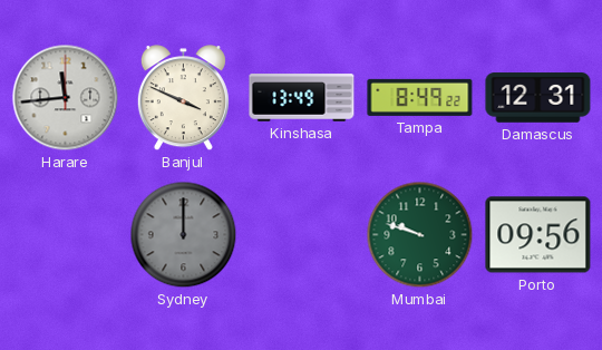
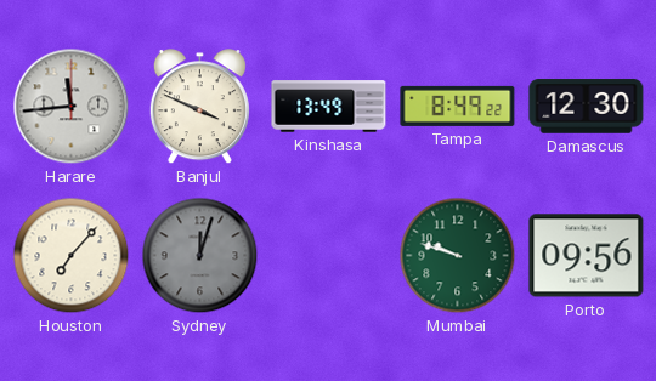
Damascus: 12:31 -> 12:30
Houston: none -> 7:07
Sydney: 12:00 -> 12:03
